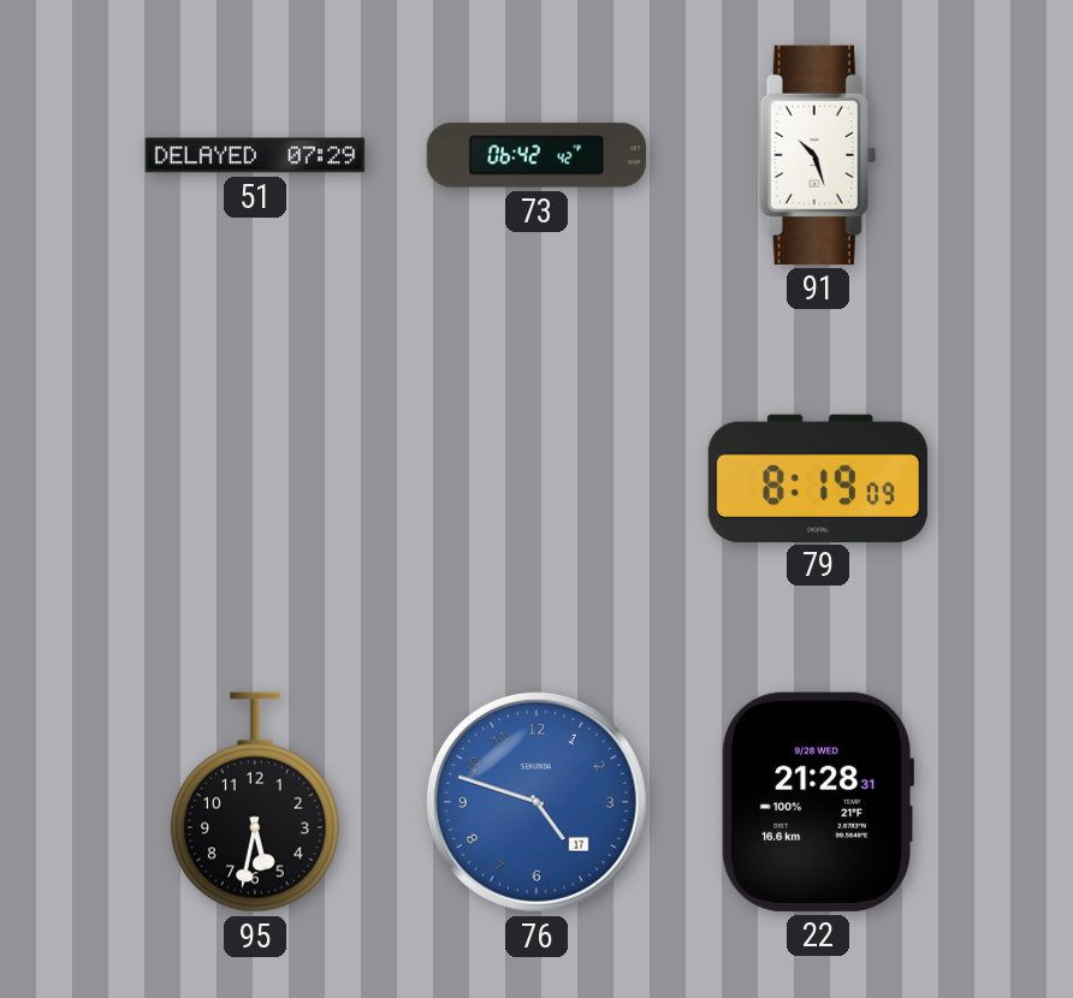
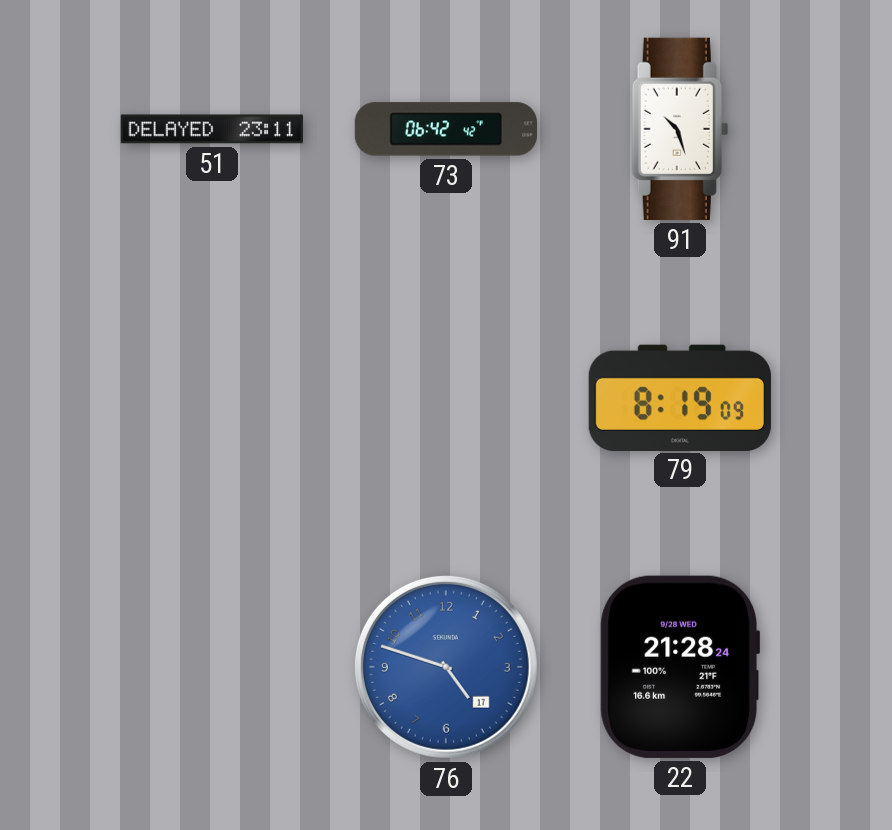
51: 07:29 -> 23:11
95: 5:32 -> none
22: 21:28:31 -> 21:28:24
